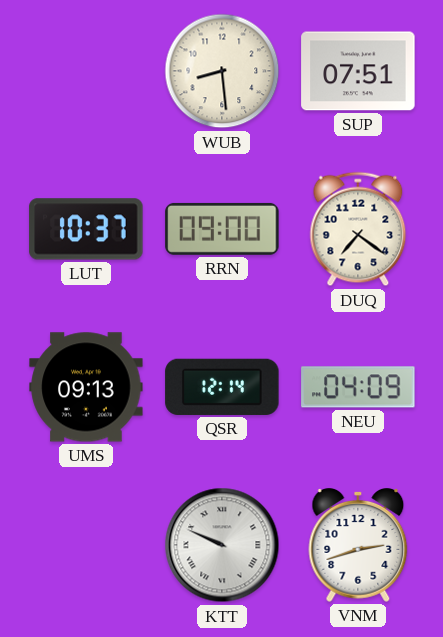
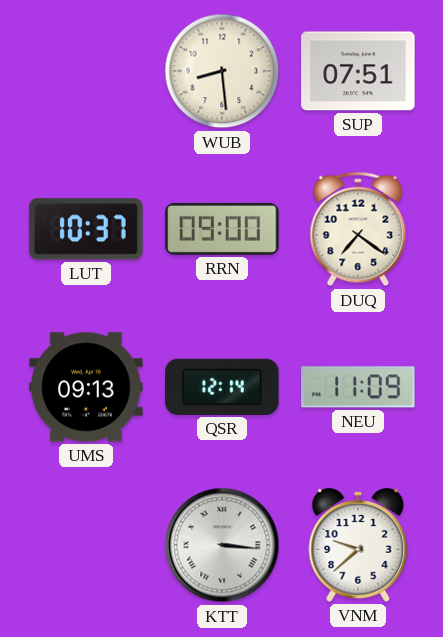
NEU: 04:09 -> 11:09
KTT: 9:49 -> 3:16
VNM: 2:42 -> 9:38
